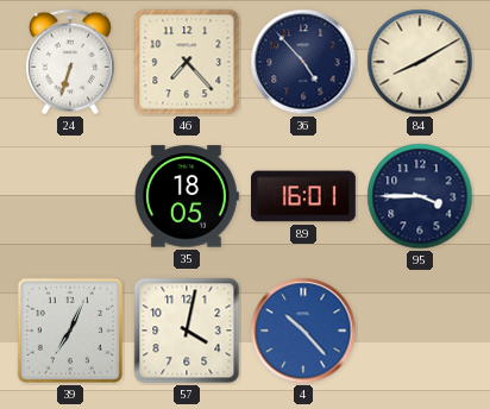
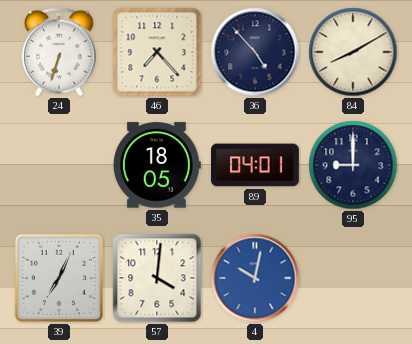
89: 16:01 -> 04:01
95: 3:45 -> 9:00
57: 4:02 -> 4:01
4: 10:23 -> 10:02
